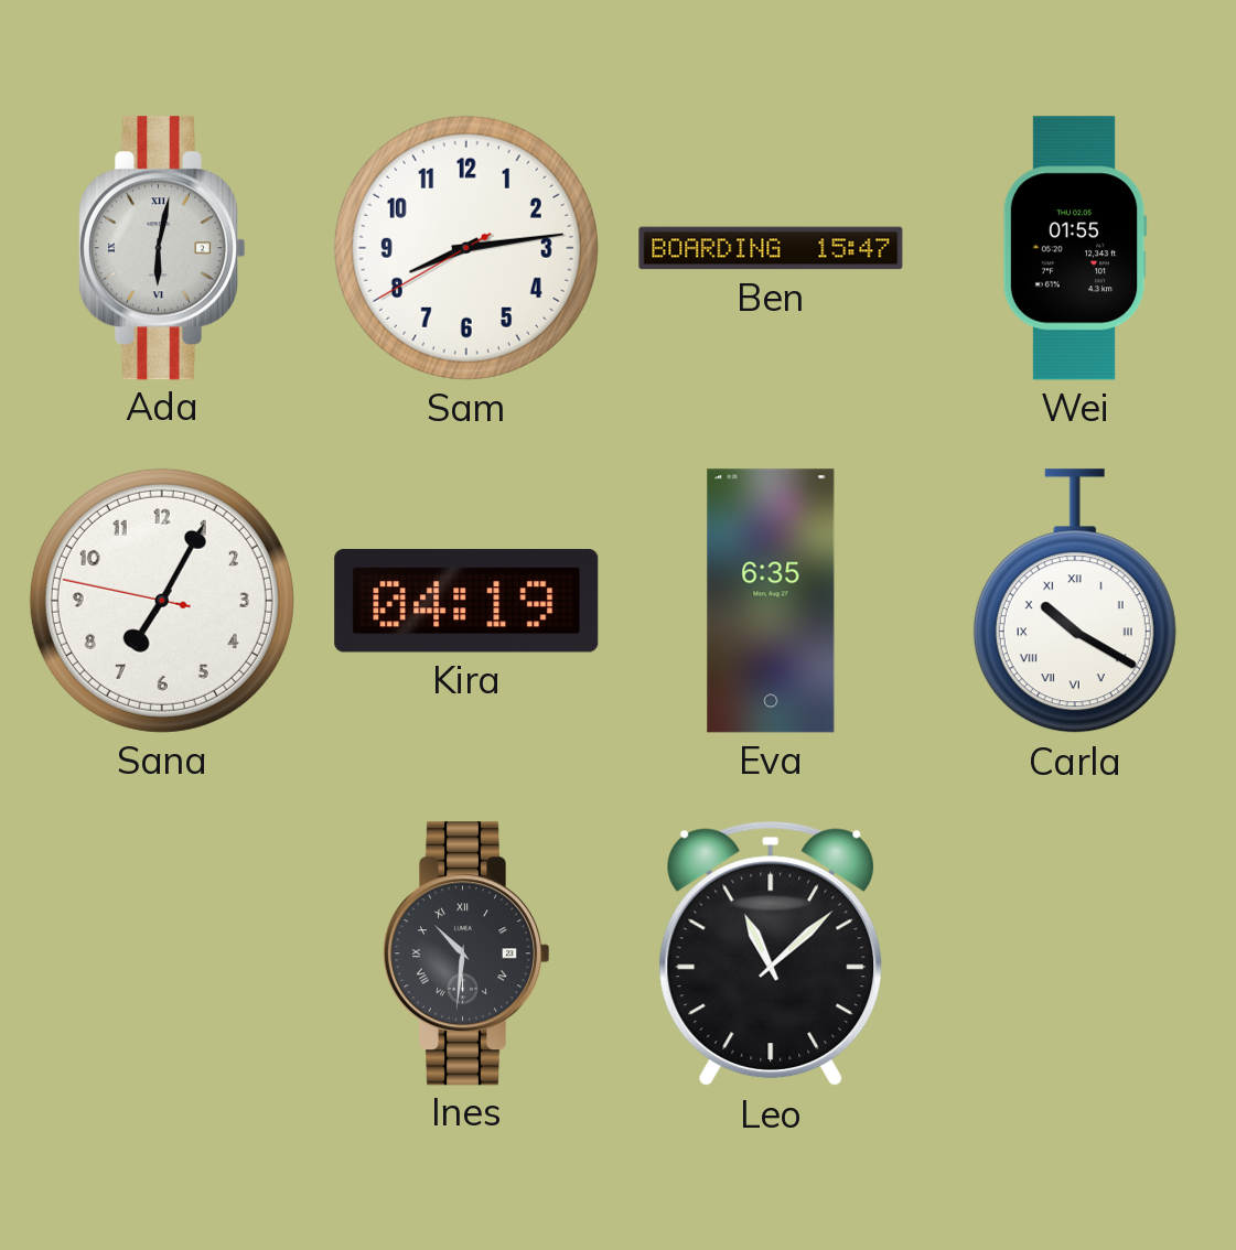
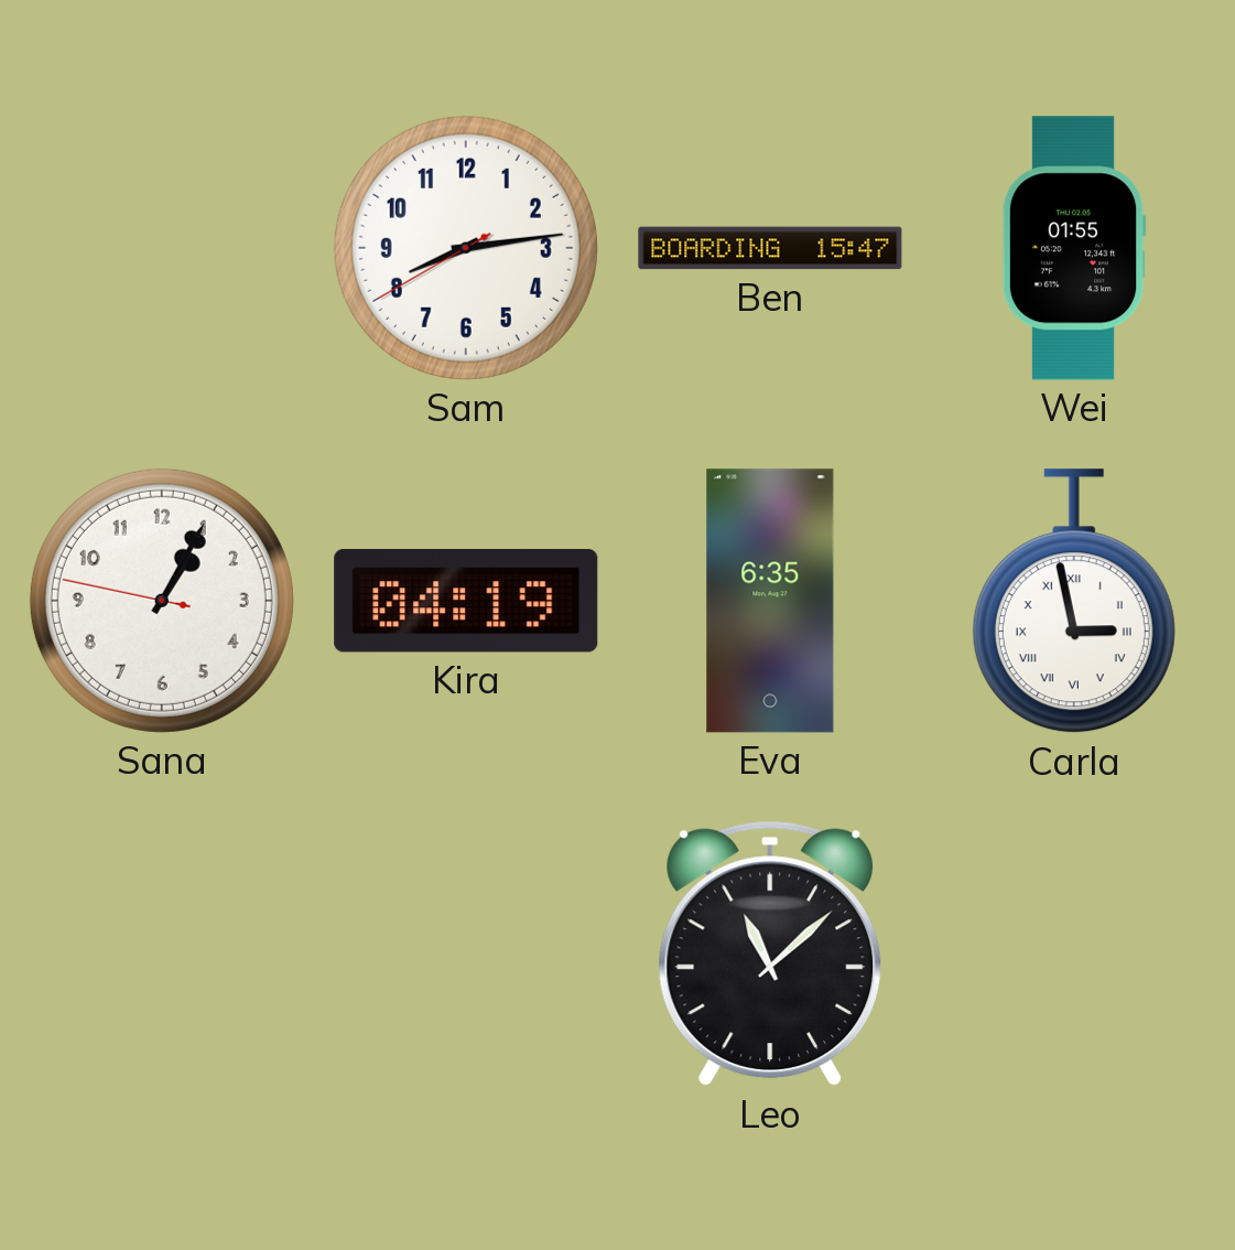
Ada: 6:02 -> none
Sana: 7:04 -> 1:04
Carla: 10:20 -> 2:58
Ines: 10:31 -> none
